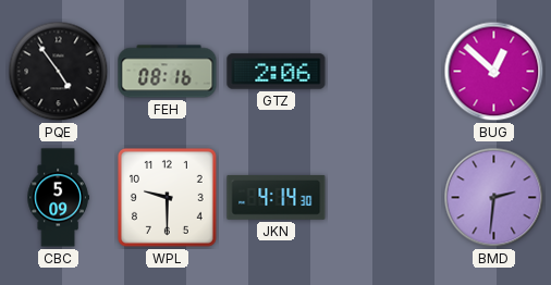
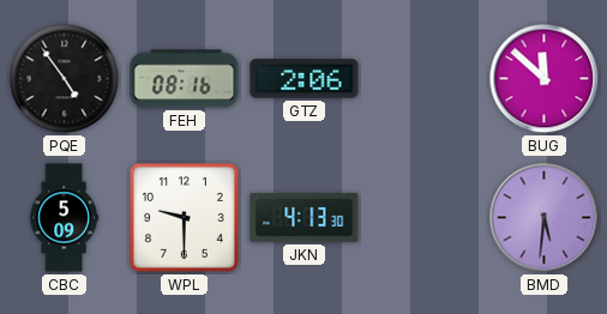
BUG: 12:52 -> 11:52
JKN: 4:14 -> 4:13
BMD: 2:31 -> 5:31
